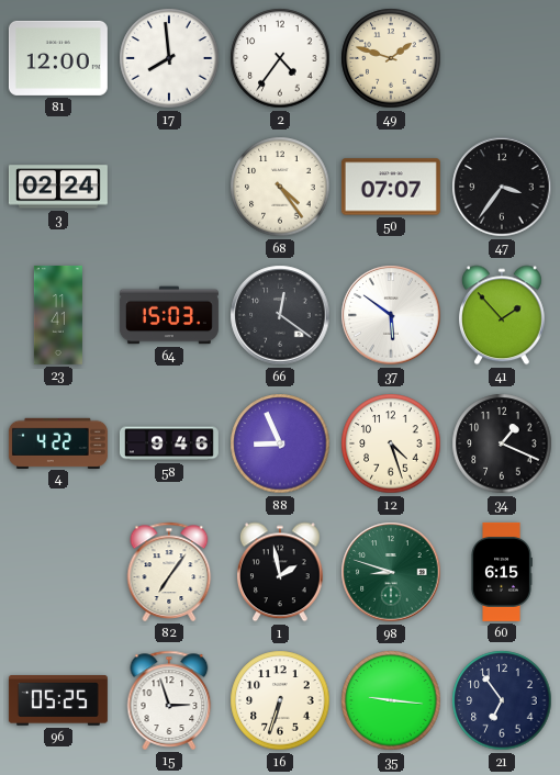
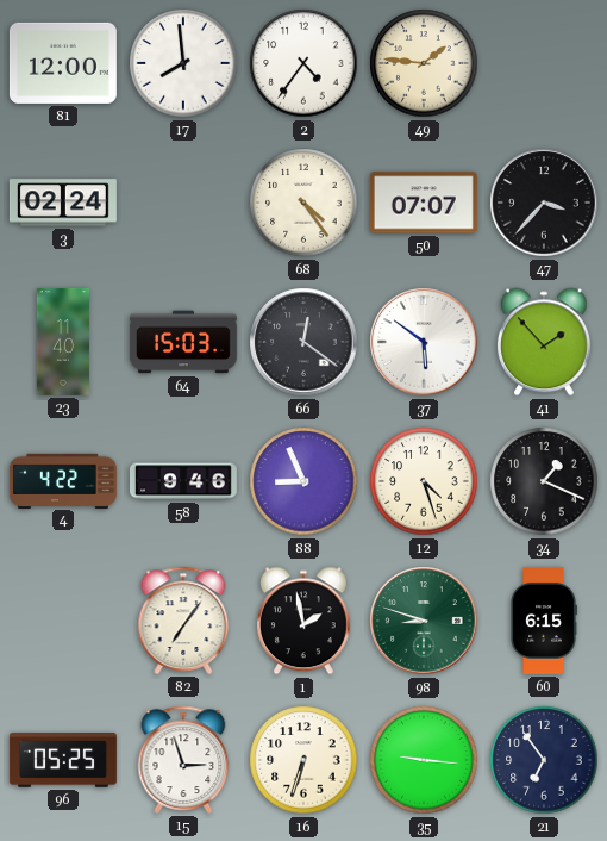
49: 1:48 -> 1:46
47: 3:36 -> 3:37
23: 11:41 -> 11:40
